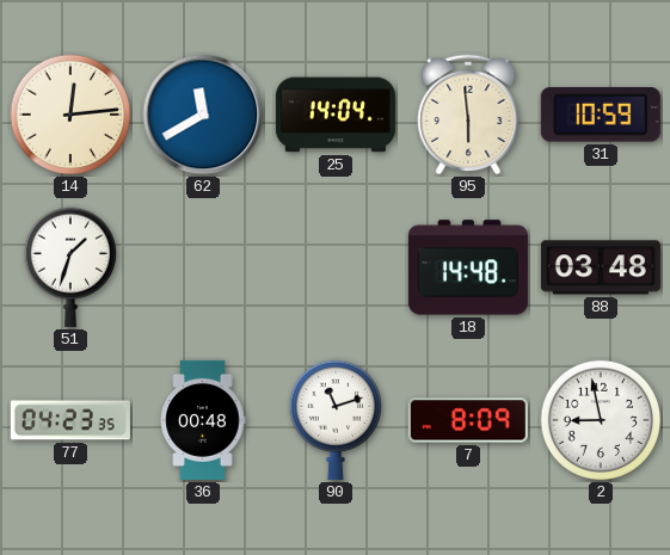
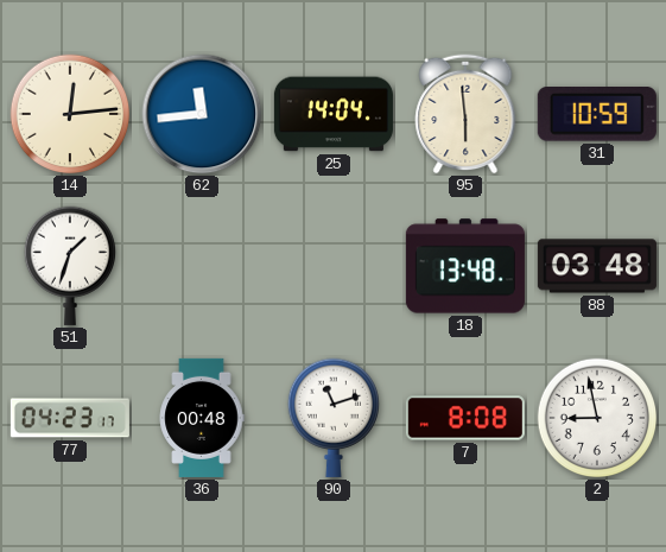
62: 11:40 -> 11:44
18: 14:48 -> 13:48
77: 04:23:35 -> 04:23:17
7: 8:09 -> 8:08
